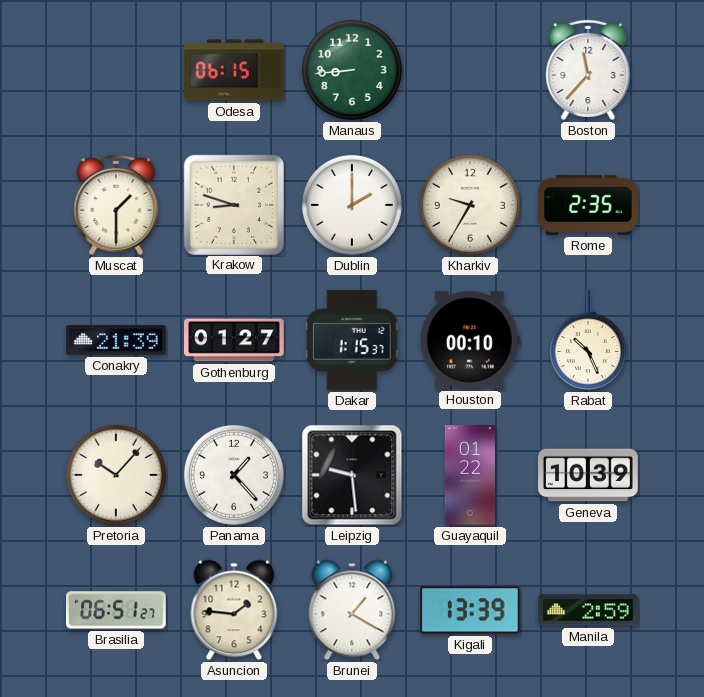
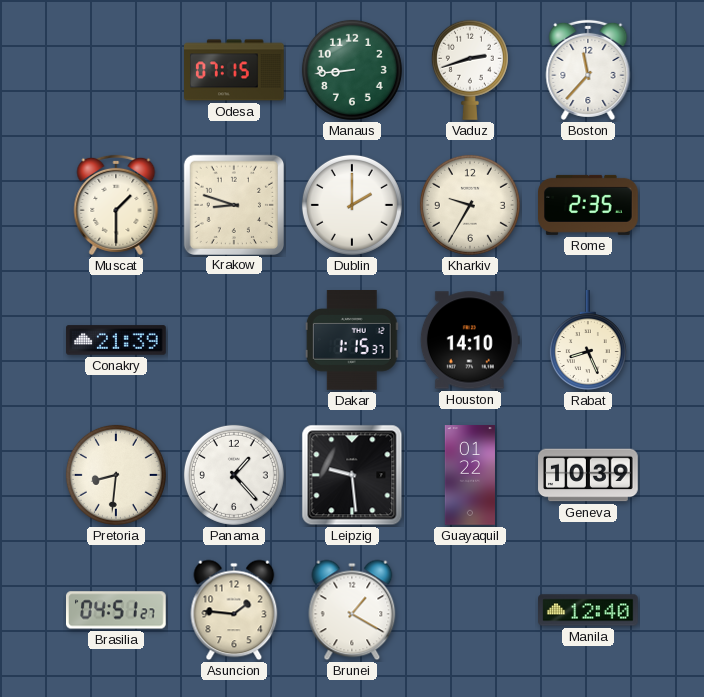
Odesa: 06:15 -> 07:15
Vaduz: none -> 2:42
Gothenburg: 01:27 -> none
Houston: 00:10 -> 14:10
Rabat: 10:26 -> 8:26
Pretoria: 10:07 -> 8:31
Brasilia: 06:51 -> 04:51
Kigali: 13:39 -> none
Manila: 2:59 -> 12:40
